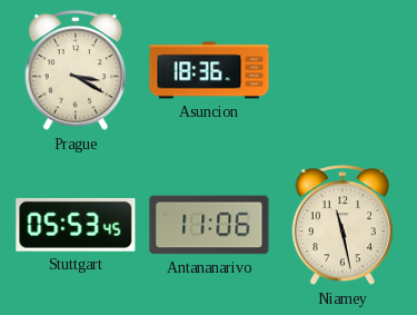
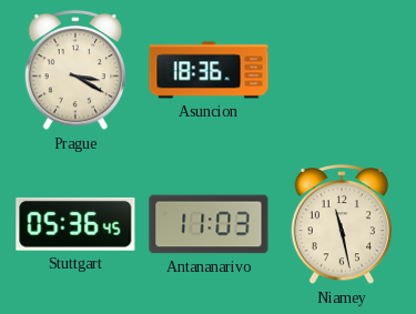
Stuttgart: 05:53 -> 05:36
Antananarivo: 11:06 -> 11:03
